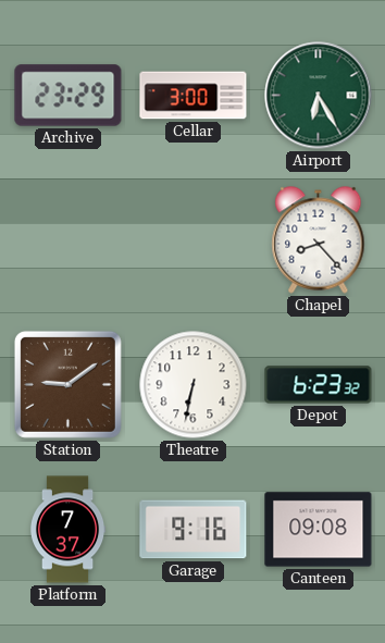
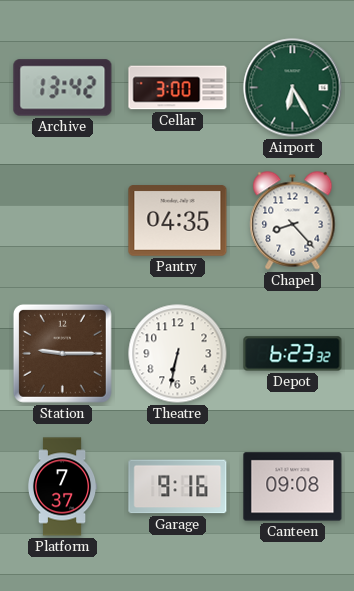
Archive: 23:29 -> 13:42
Pantry: none -> 04:35
Station: 9:09 -> 9:15
